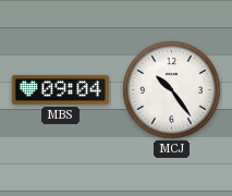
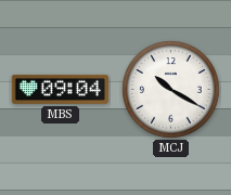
MCJ: 10:24 -> 10:20
